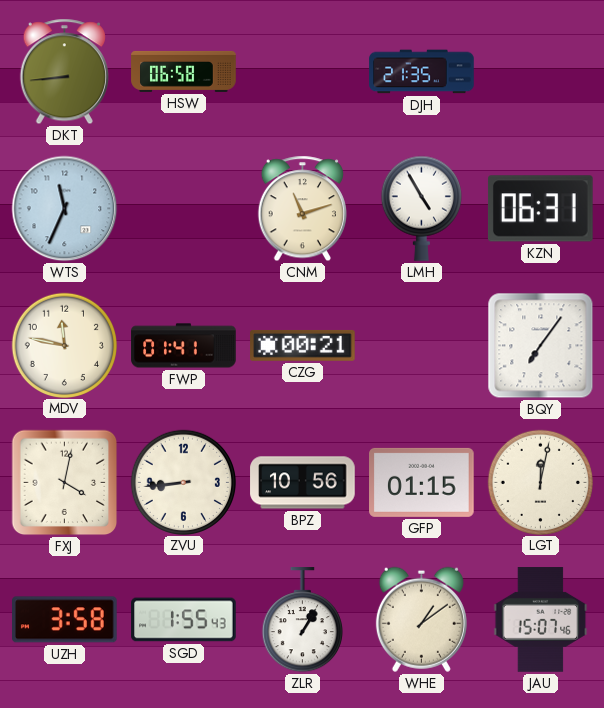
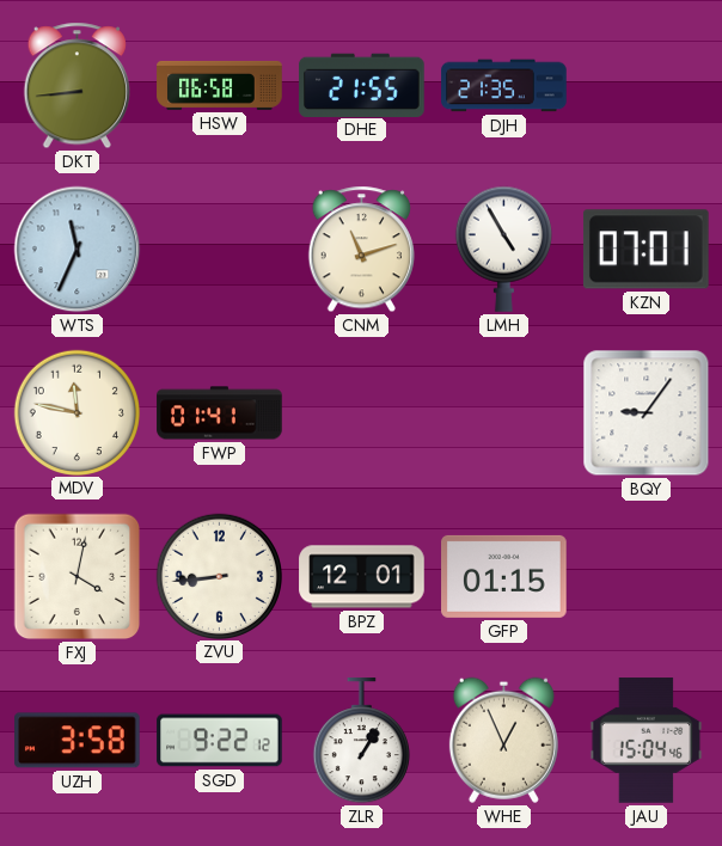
DHE: none -> 21:55
KZN: 06:31 -> 07:01
CZG: 00:21 -> none
BQY: 7:06 -> 9:06
BPZ: 10:56 -> 12:01
LGT: 12:02 -> none
SGD: 1:55 -> 9:22
WHE: 1:09 -> 12:56
JAU: 15:07 -> 15:04
